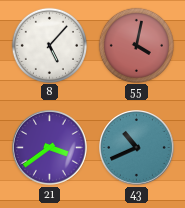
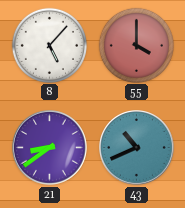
55: 4:02 -> 4:00
21: 3:39 -> 8:39
